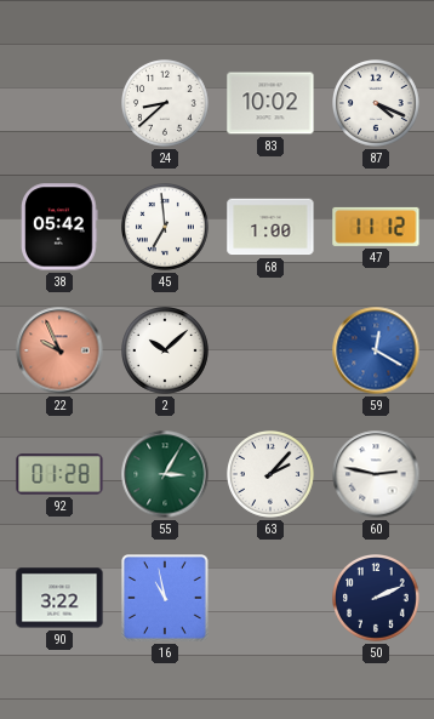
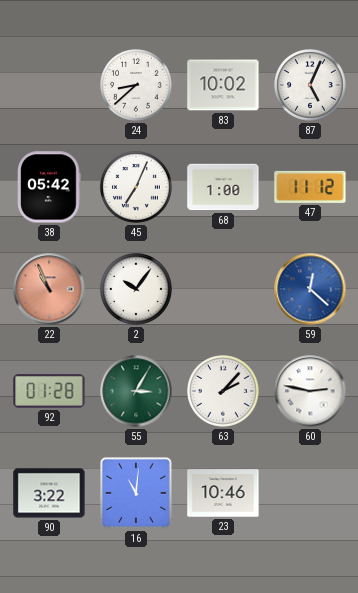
87: 4:19 -> 5:04
45: 6:59 -> 7:04
22: 9:56 -> 10:56
2: 10:08 -> 10:06
59: 12:20 -> 12:22
16: 10:58 -> 11:01
23: none -> 10:46
50: 2:11 -> none
